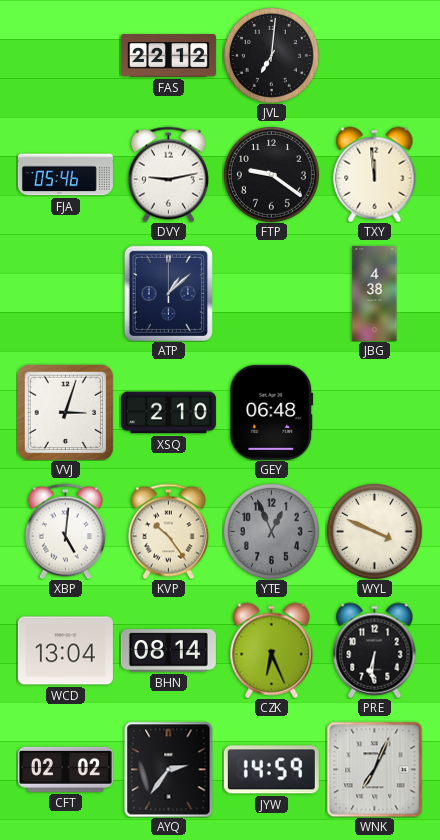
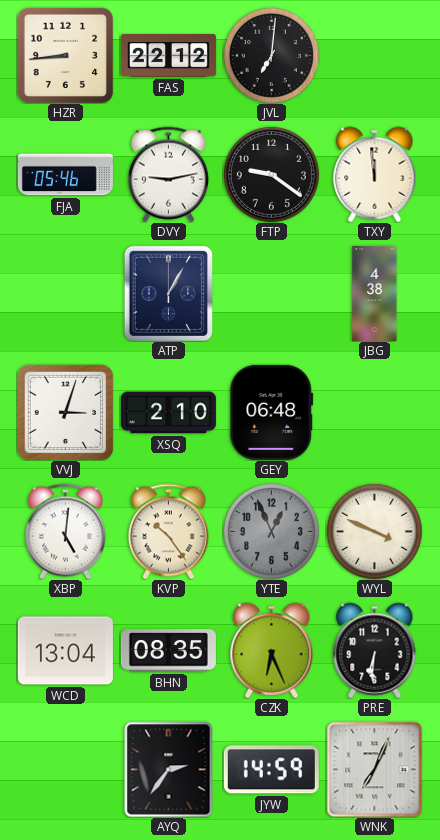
HZR: none -> 8:44
ATP: 1:08 -> 1:05
BHN: 08:14 -> 08:35
CFT: 02:02 -> none
